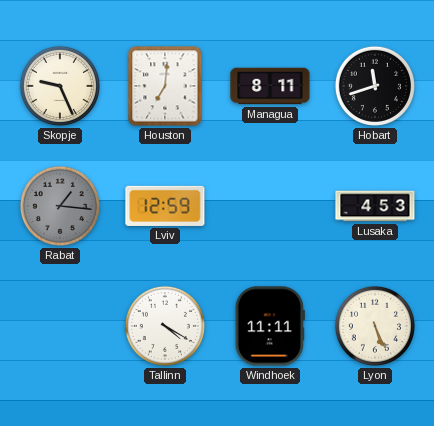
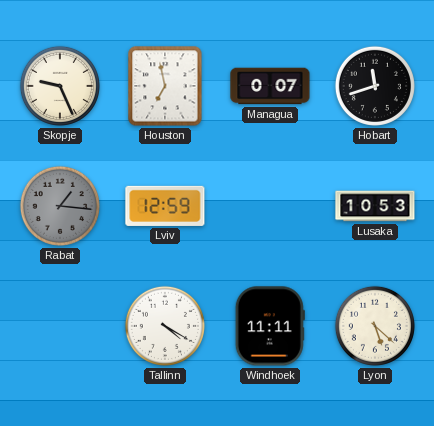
Houston: 7:01 -> 6:58
Managua: 8:11 -> 0:07
Lusaka: 4:53 -> 10:53
Lyon: 5:26 -> 5:22
